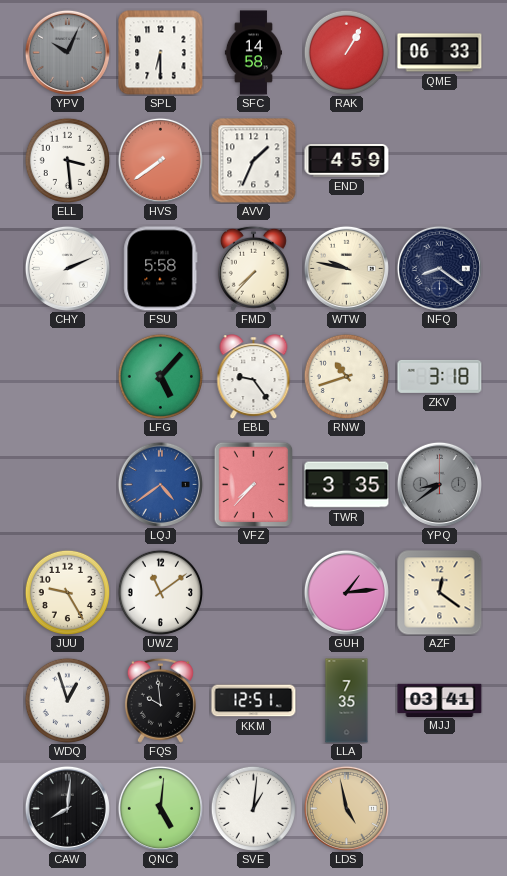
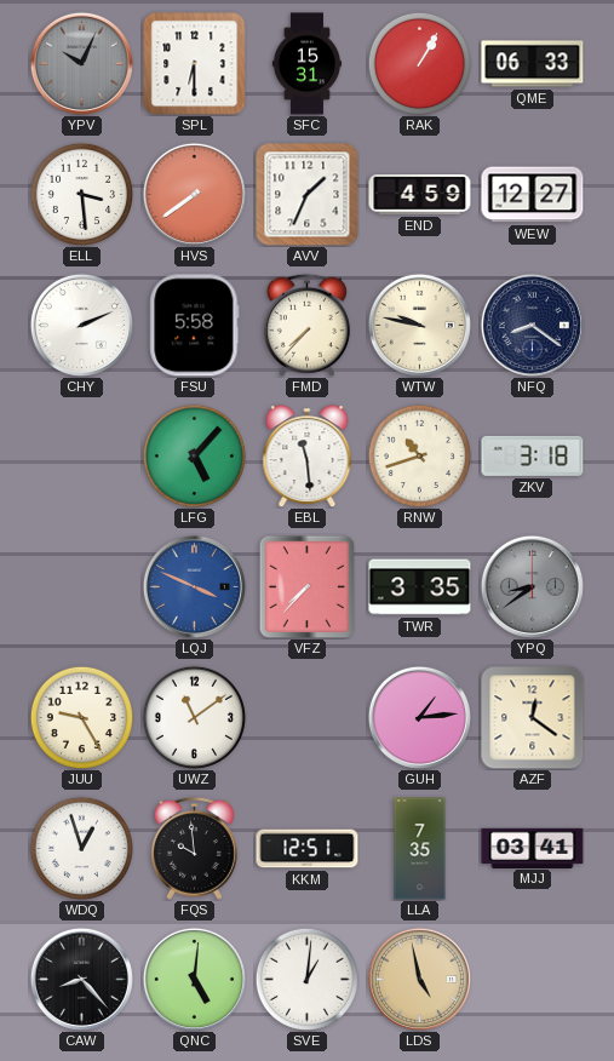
SFC: 14:58 -> 15:31
WEW: none -> 12:27
EBL: 9:24 -> 11:29
LQJ: 4:39 -> 3:49
CAW: 8:01 -> 8:23
